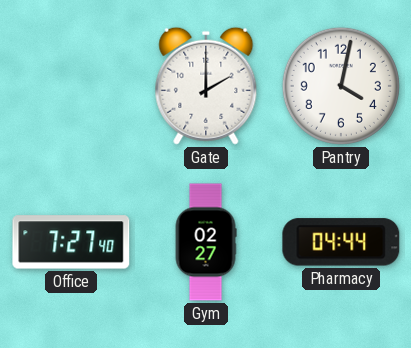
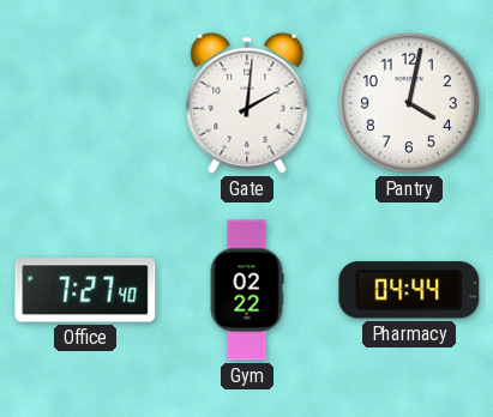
Gate: 2:00 -> 2:01
Gym: 02:27 -> 02:22
